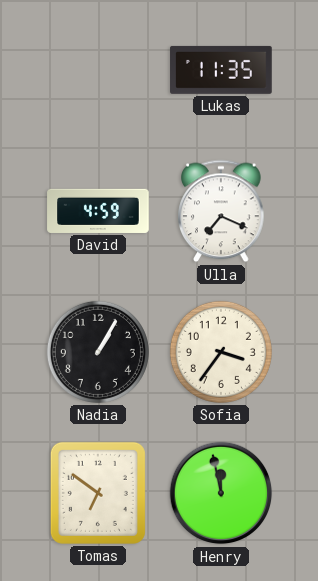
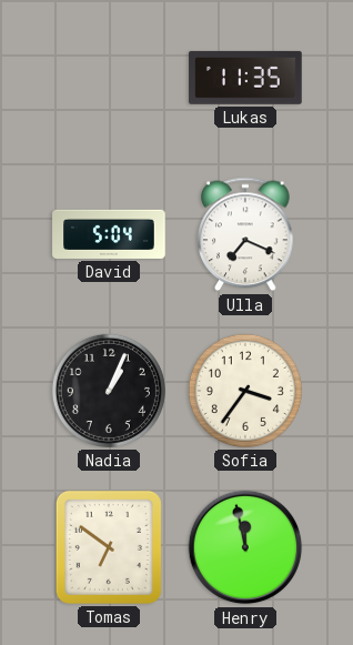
David: 4:59 -> 5:04
Nadia: 1:05 -> 1:04
